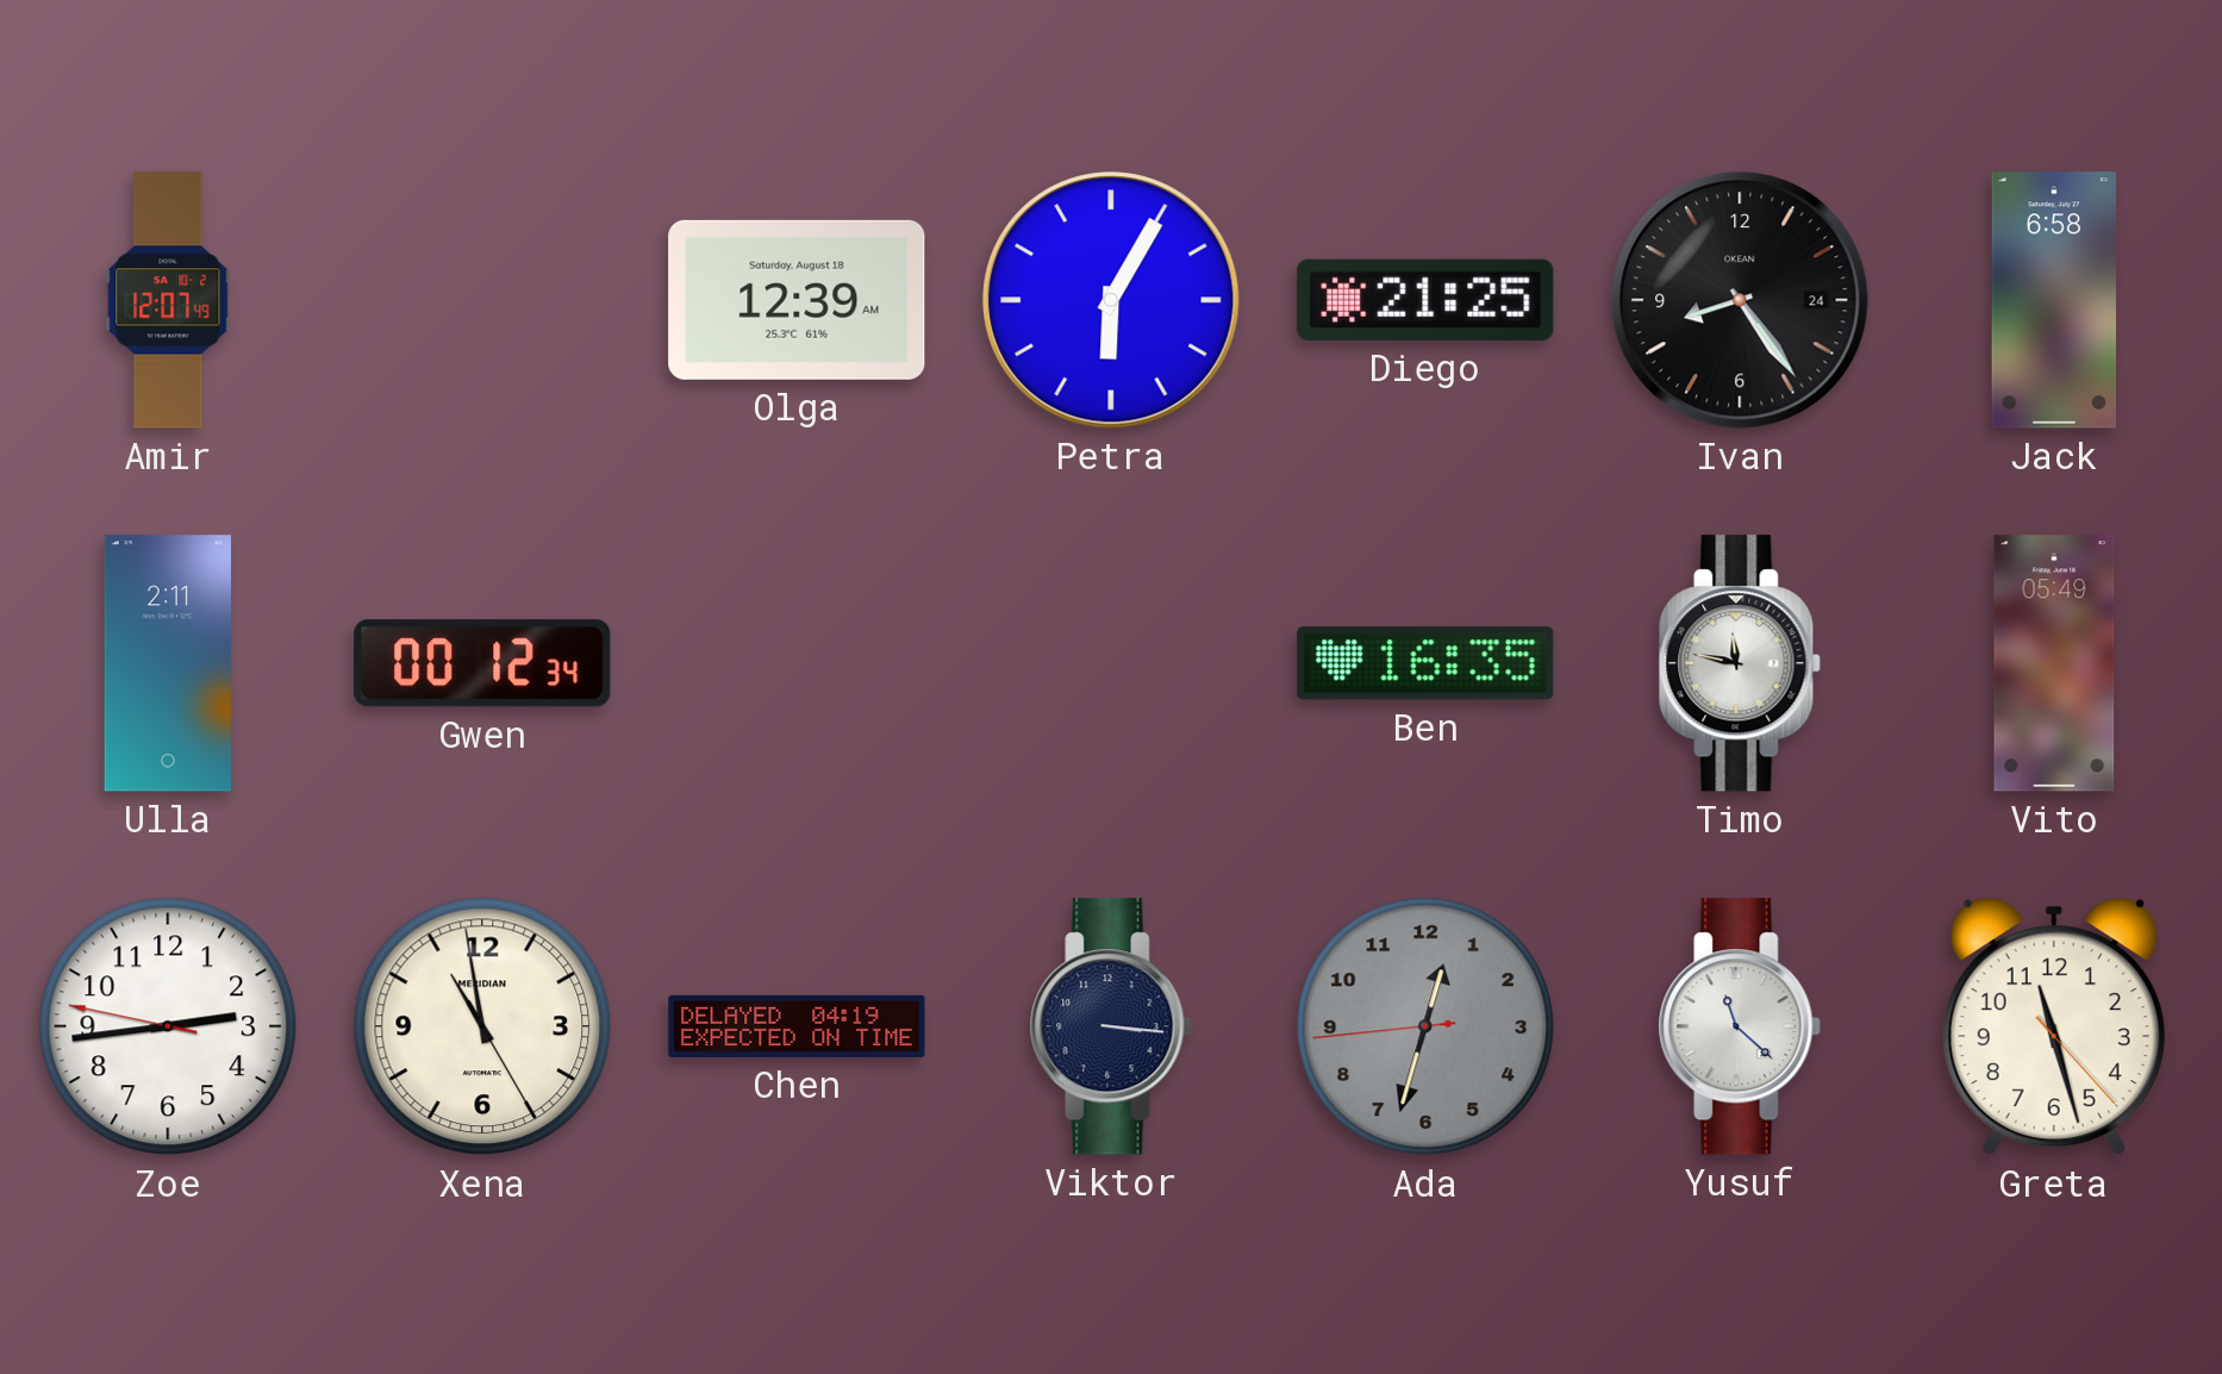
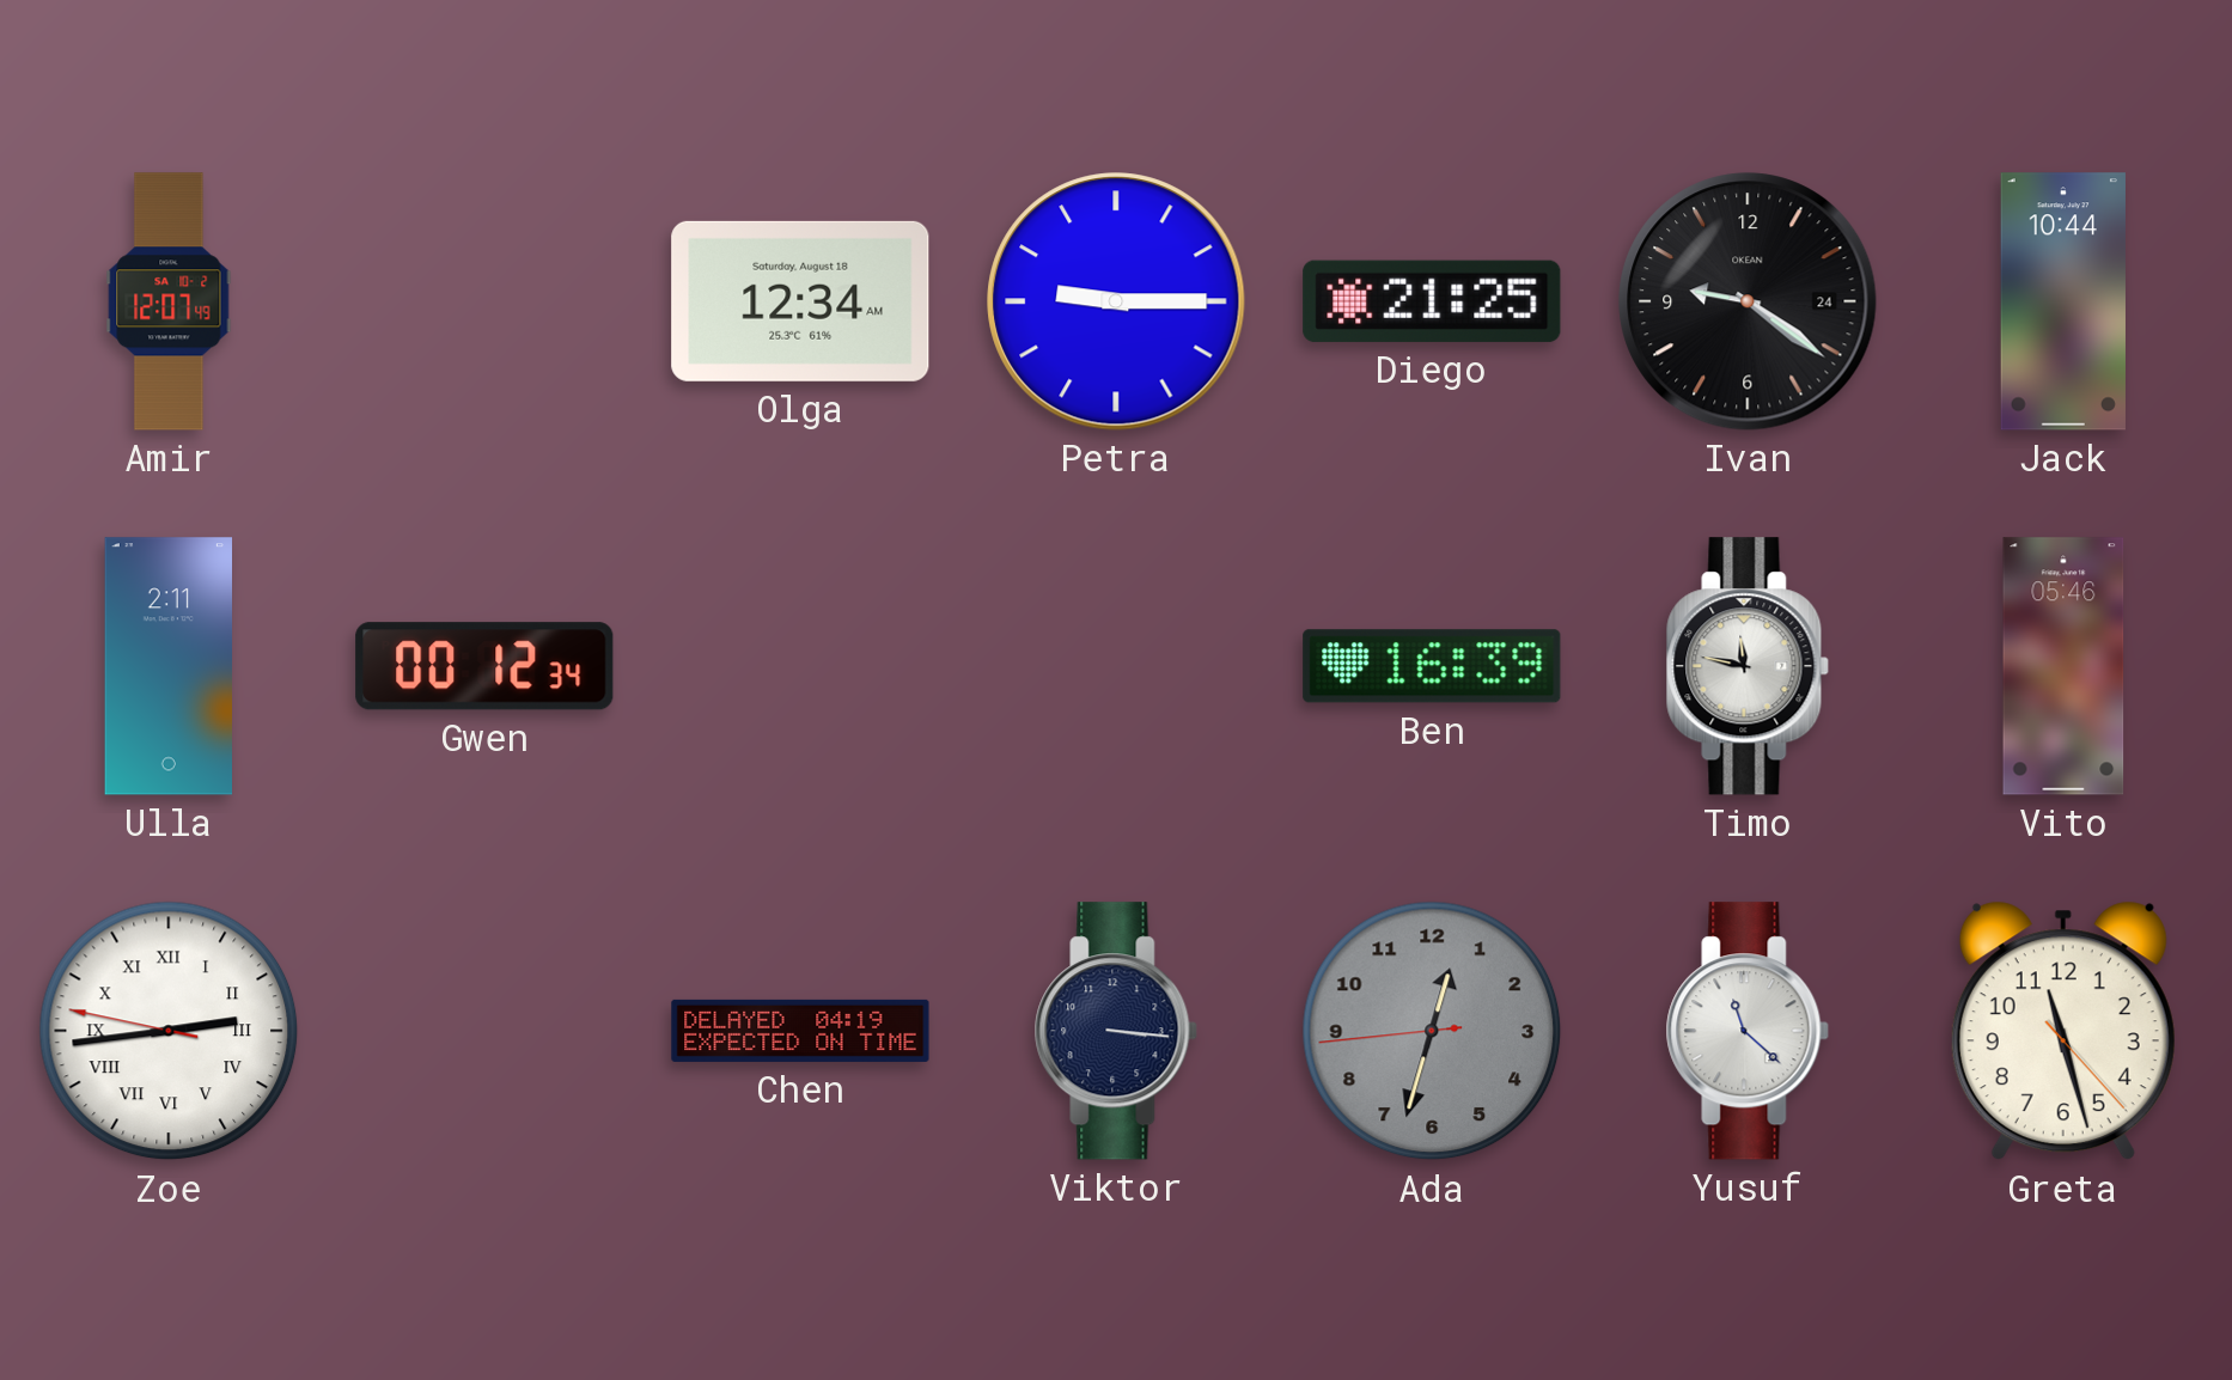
Olga: 12:39 -> 12:34
Petra: 6:05 -> 9:15
Ivan: 8:24 -> 9:21
Jack: 6:58 -> 10:44
Ben: 16:35 -> 16:39
Vito: 05:49 -> 05:46
Zoe numerals: Arabic -> Roman
Xena: 10:58 -> none
